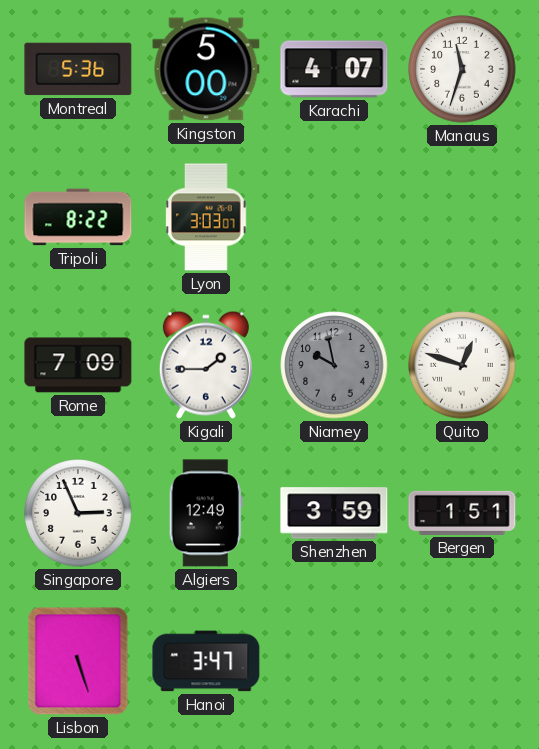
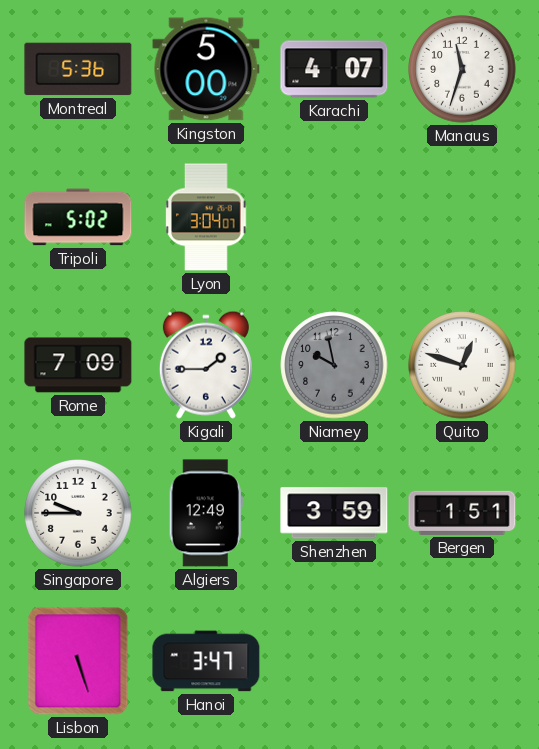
Tripoli: 8:22 -> 5:02
Lyon: 3:03 -> 3:04
Singapore: 2:56 -> 9:45
